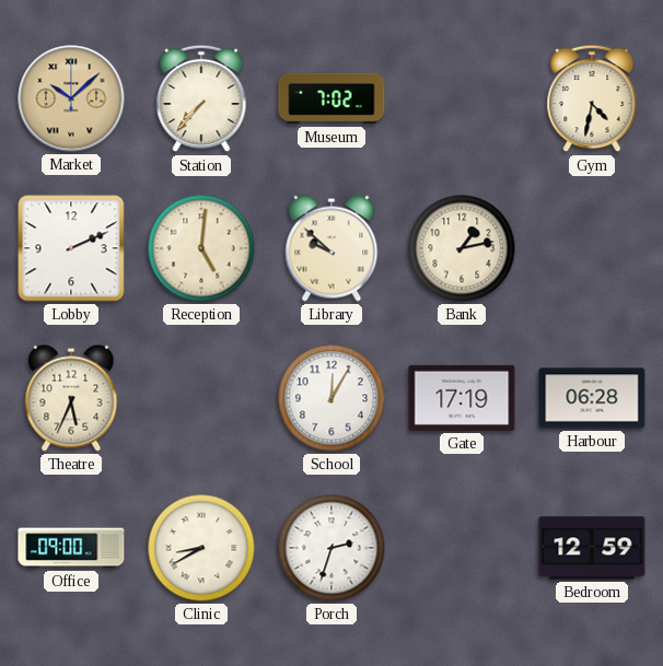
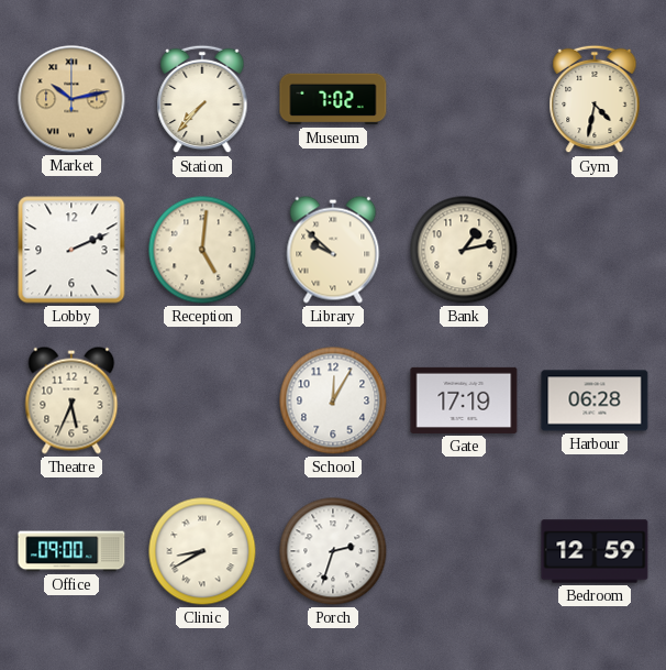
Market: 10:08 -> 10:13
